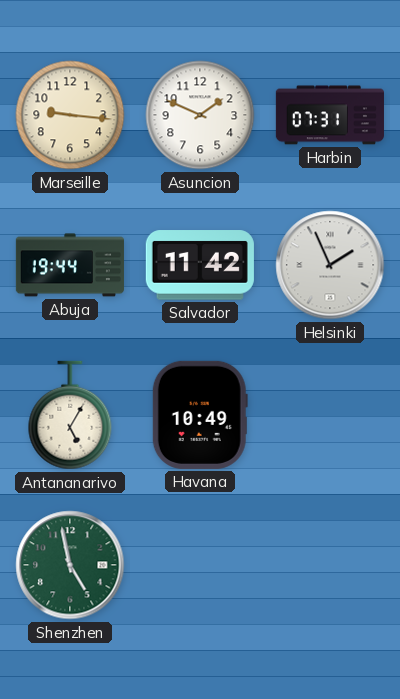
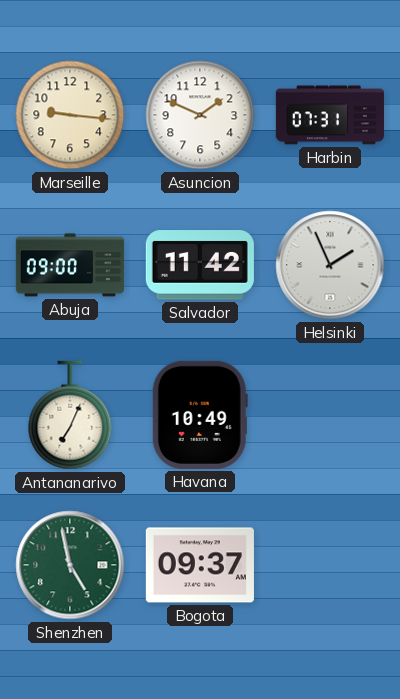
Abuja: 19:44 -> 09:00
Antananarivo: 5:05 -> 7:04
Bogota: none -> 09:37
